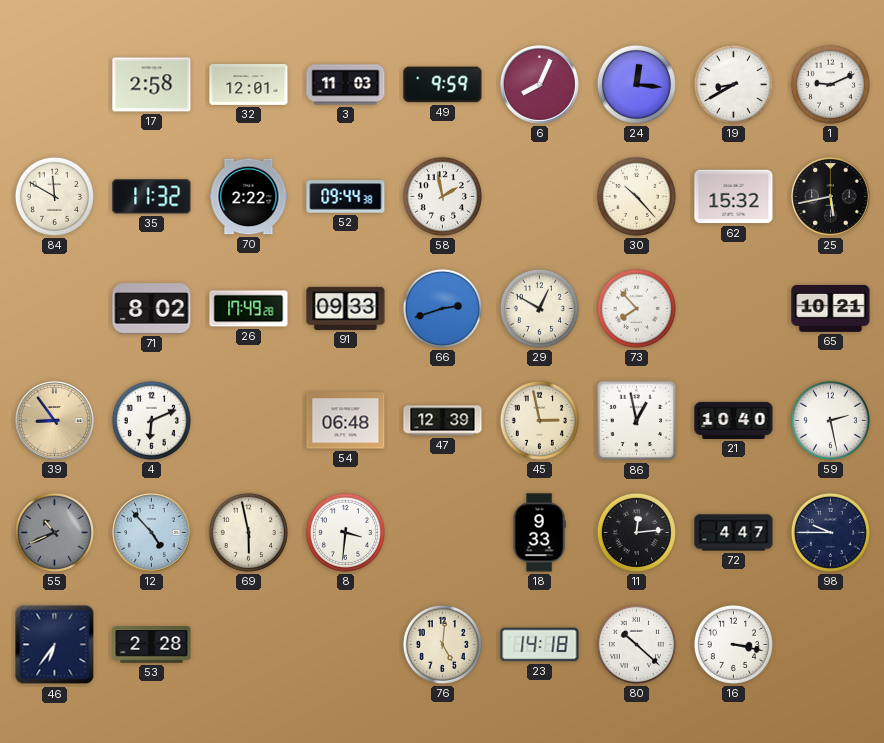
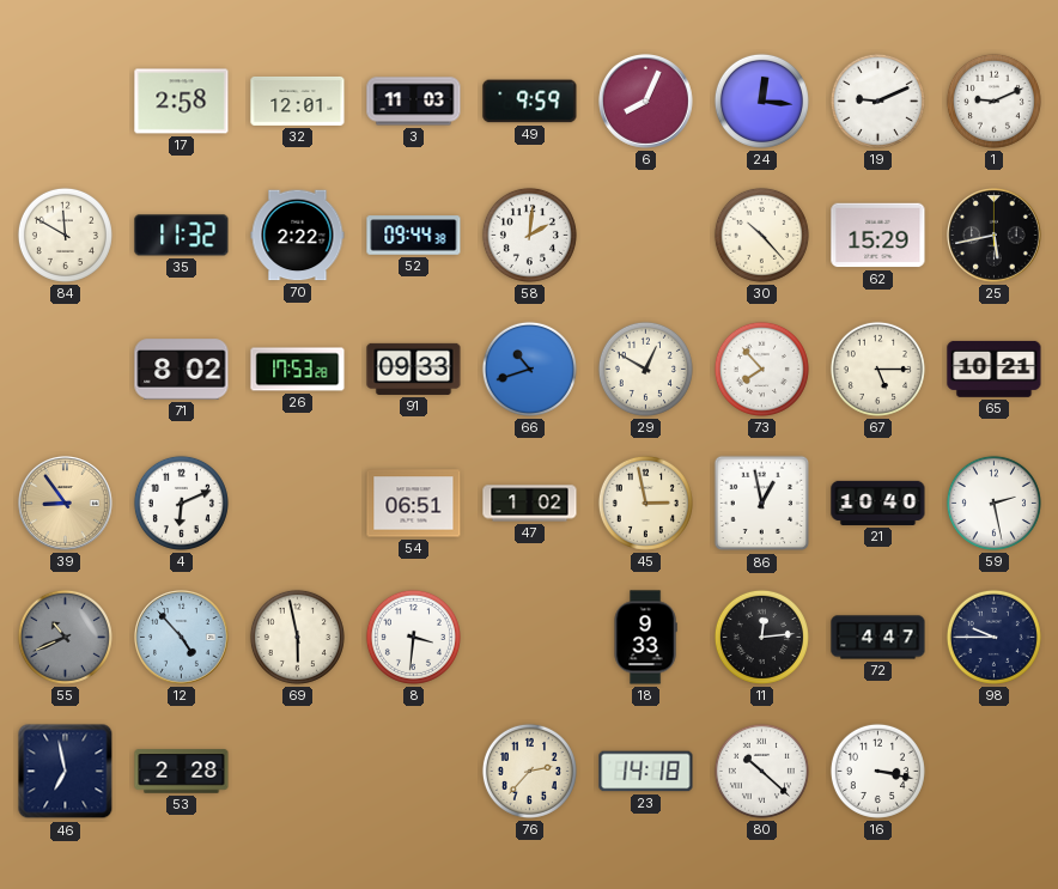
19: 8:40 -> 9:11
58: 1:58 -> 2:01
62: 15:32 -> 15:29
26: 17:49 -> 17:53
66: 2:42 -> 10:42
67: none -> 5:15
54: 06:48 -> 06:51
47: 12:39 -> 1:02
46: 6:36 -> 6:58
76: 5:01 -> 2:37
